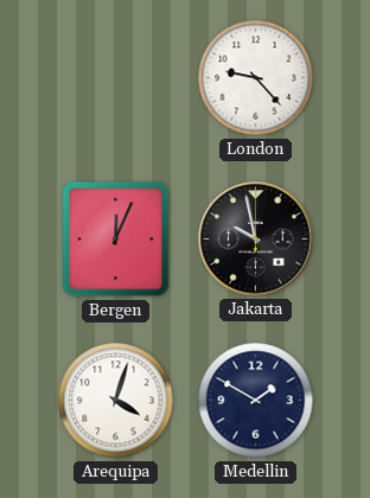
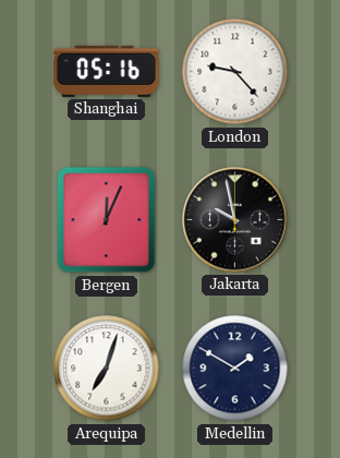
Shanghai: none -> 05:16
Arequipa: 4:03 -> 7:03
